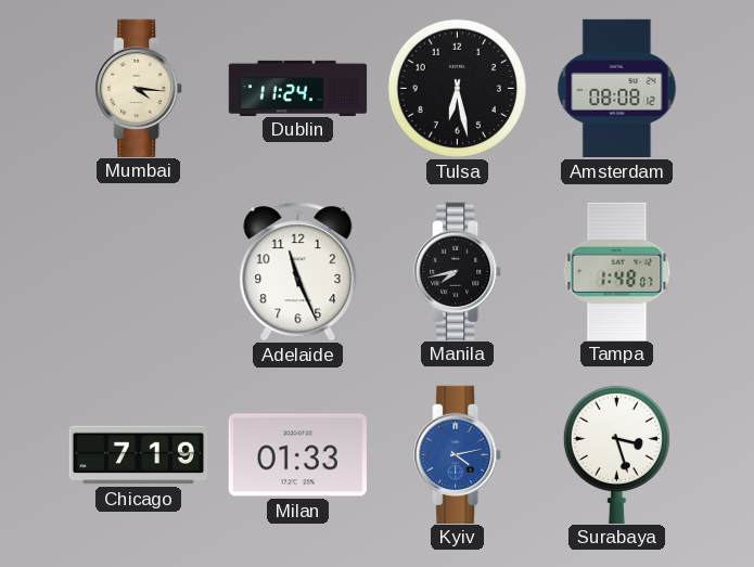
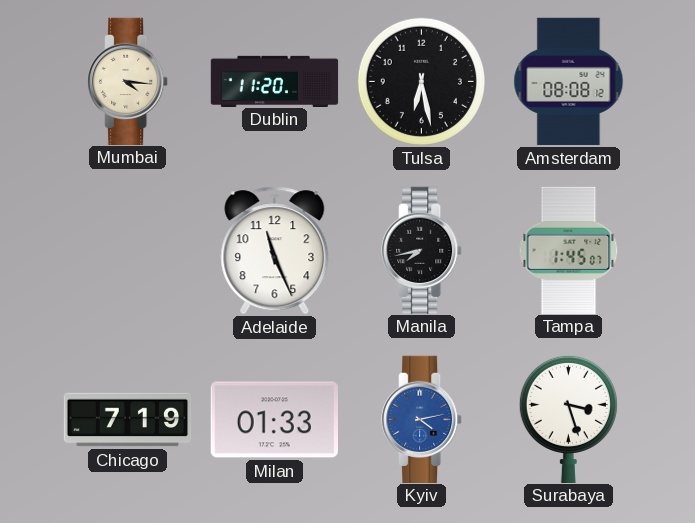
Dublin: 11:24 -> 11:20
Tampa: 1:48 -> 1:45
